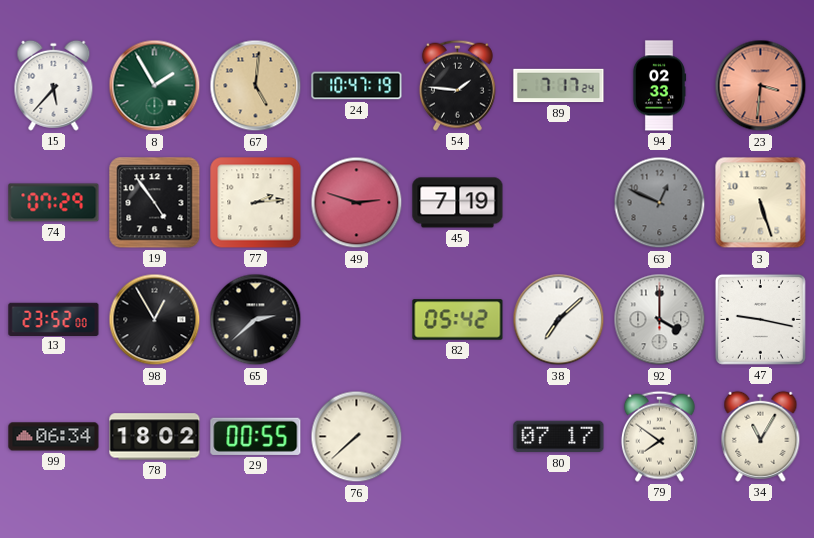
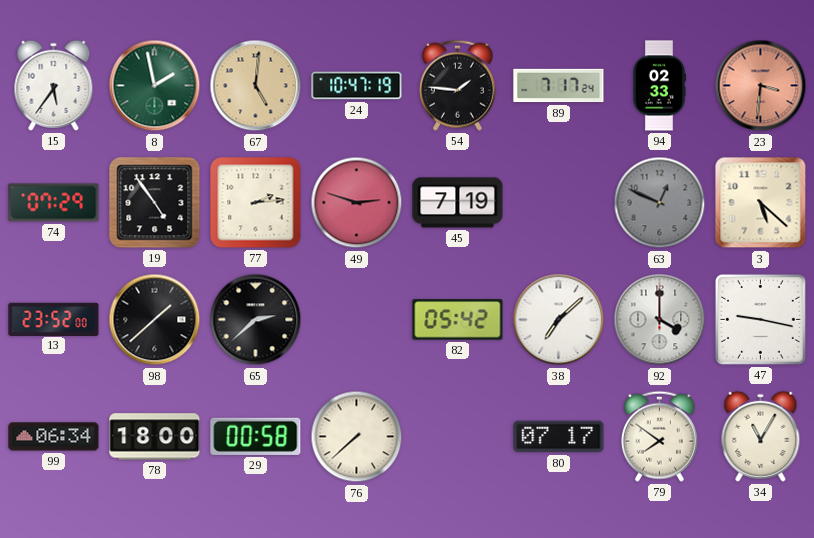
15: 5:37 -> 5:36
8: 1:55 -> 1:58
3: 5:27 -> 5:22
98: 12:55 -> 1:38
78: 18:02 -> 18:00
29: 00:55 -> 00:58
